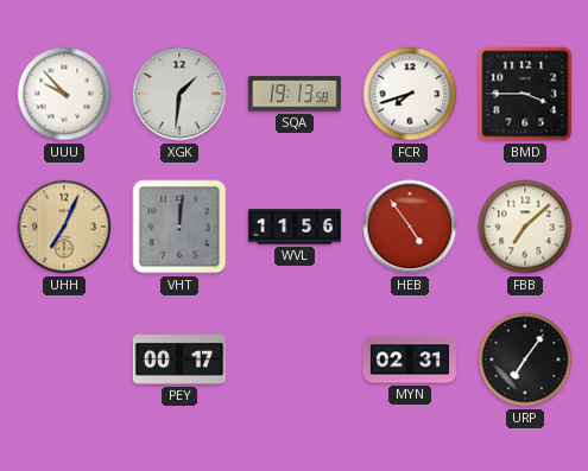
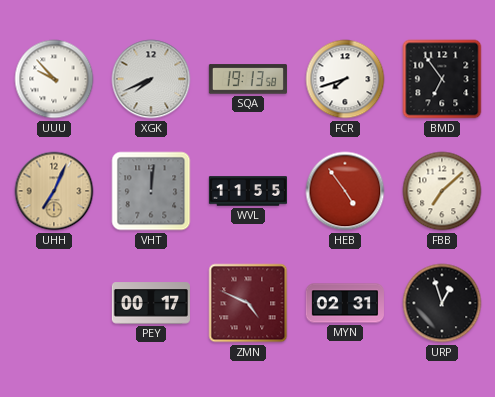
XGK: 1:31 -> 7:41
BMD: 3:45 -> 6:54
WVL: 11:56 -> 11:55
ZMN: none -> 4:49
URP: 7:06 -> 12:57
